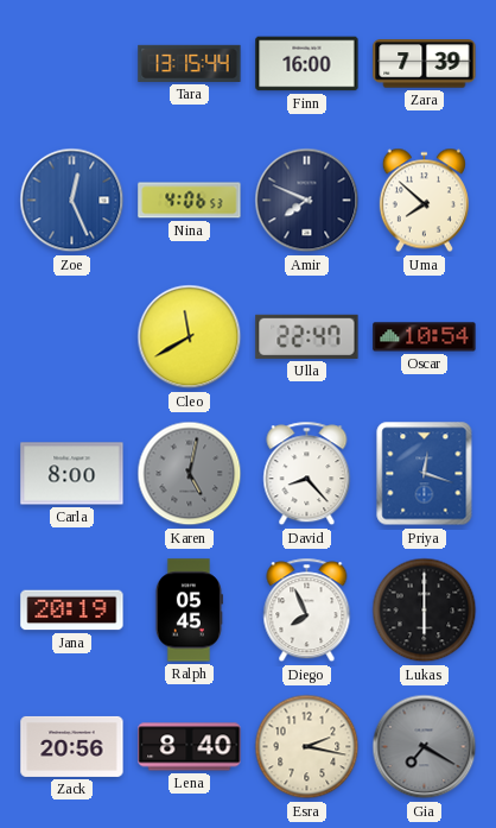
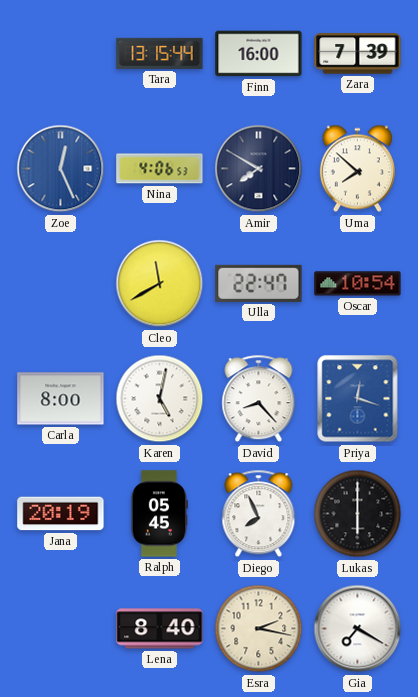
Amir: 7:49 -> 7:50
Karen dial: grey -> white
Zack: 20:56 -> none
Gia dial: grey -> white
